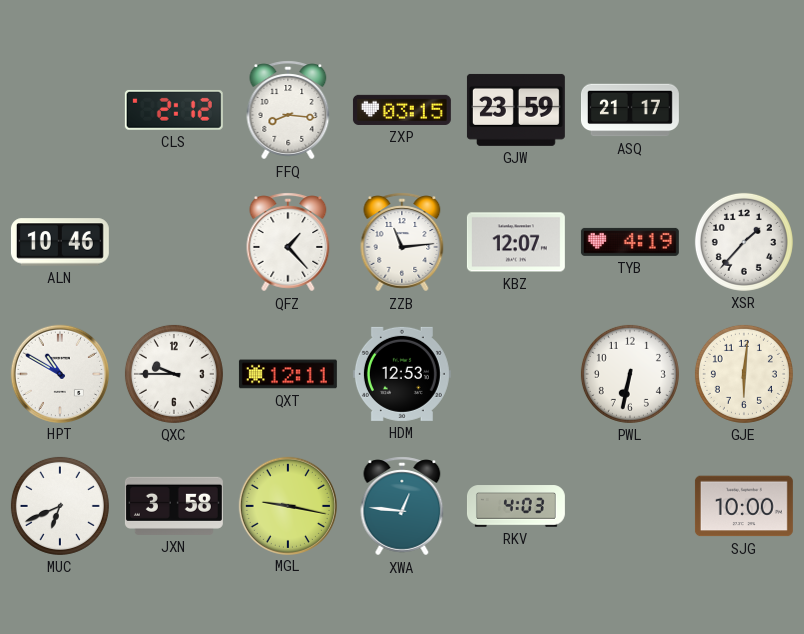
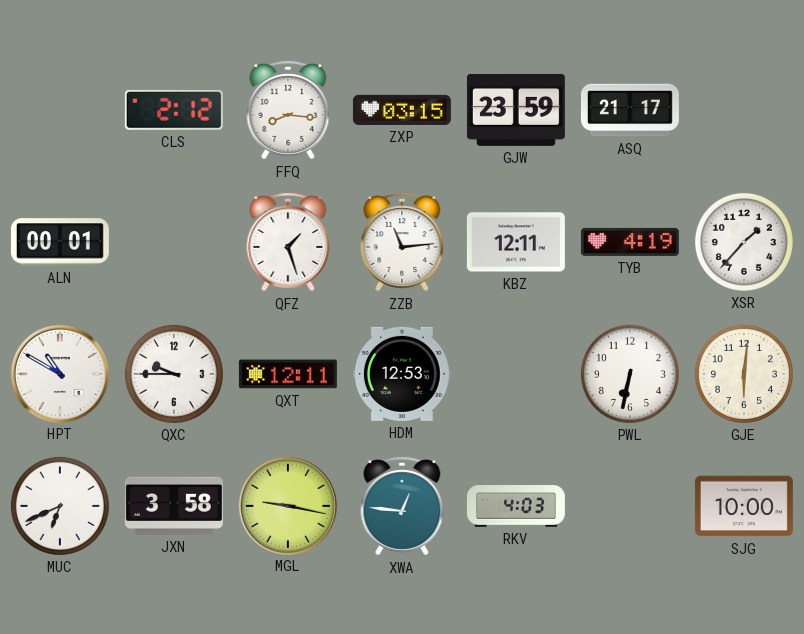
ALN: 10:46 -> 00:01
QFZ: 1:23 -> 1:27
KBZ: 12:07 -> 12:11
